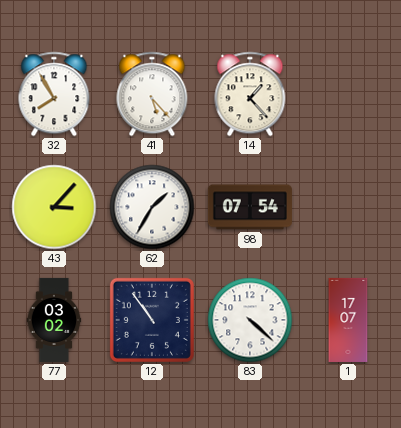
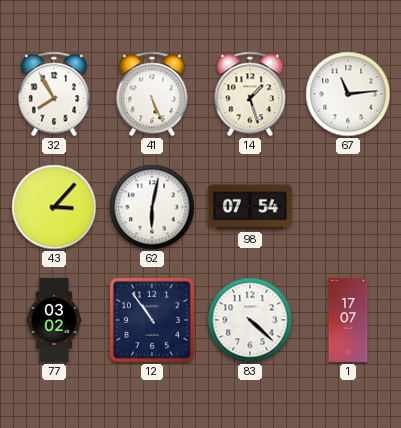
41: 5:23 -> 5:26
14: 1:23 -> 1:27
67: none -> 11:14
62: 1:35 -> 6:02
